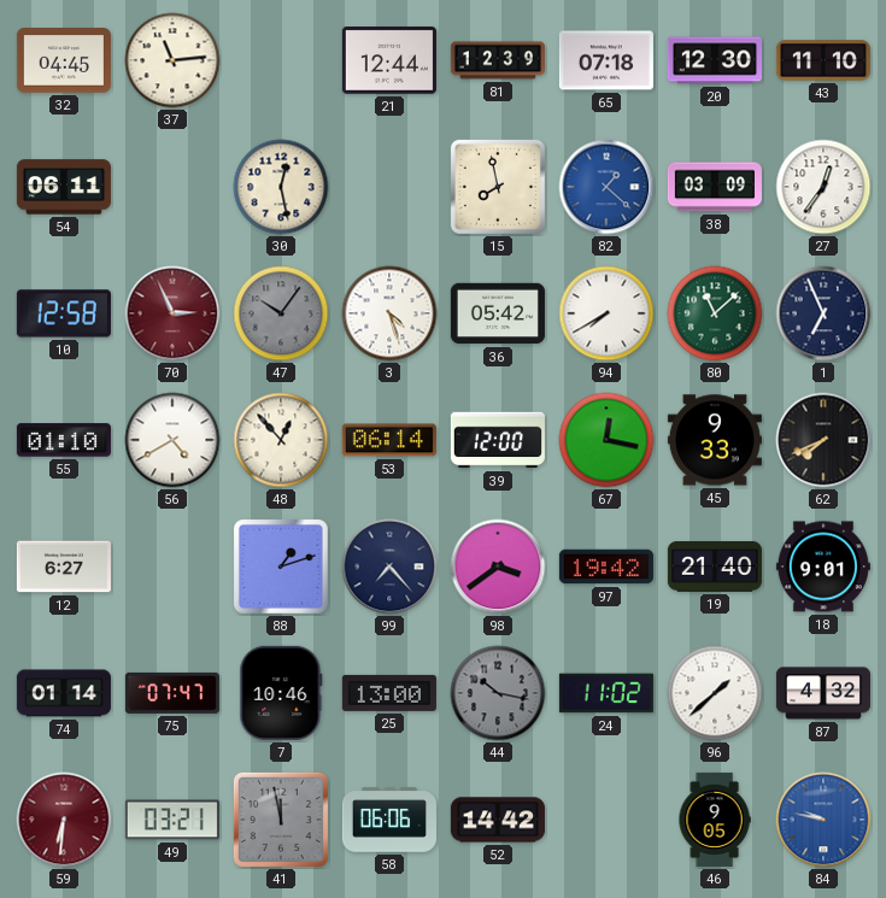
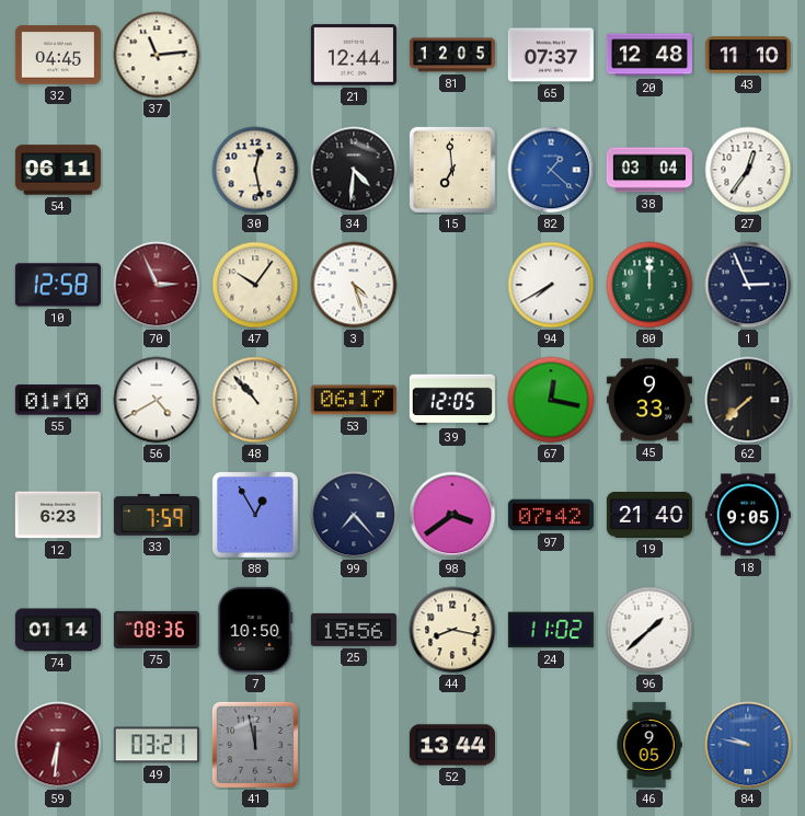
81: 12:39 -> 12:05
65: 07:18 -> 07:37
20: 12:30 -> 12:48
34: none -> 4:31
15: 7:58 -> 6:59
38: 03:09 -> 03:04
47 dial: grey -> cream
36: 05:42 -> none
80: 11:08 -> 12:00
1: 6:56 -> 2:56
48: 12:53 -> 10:53
53: 06:14 -> 06:17
39: 12:00 -> 12:05
62: 7:41 -> 7:38
12: 6:27 -> 6:23
33: none -> 7:59
88: 1:12 -> 12:55
97: 19:42 -> 07:42
18: 9:01 -> 9:05
75: 07:47 -> 08:36
7: 10:46 -> 10:50
25: 13:00 -> 15:56
44: 10:17 -> 8:17
44 dial: grey -> cream
87: 4:32 -> none
58: 06:06 -> none
52: 14:42 -> 13:44
